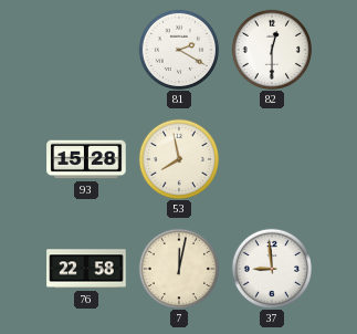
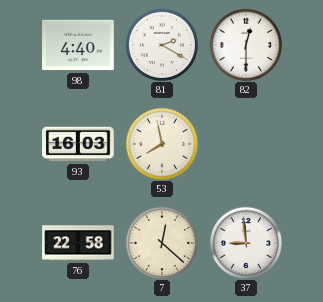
98: none -> 4:40
93: 15:28 -> 16:03
7: 12:02 -> 12:22
